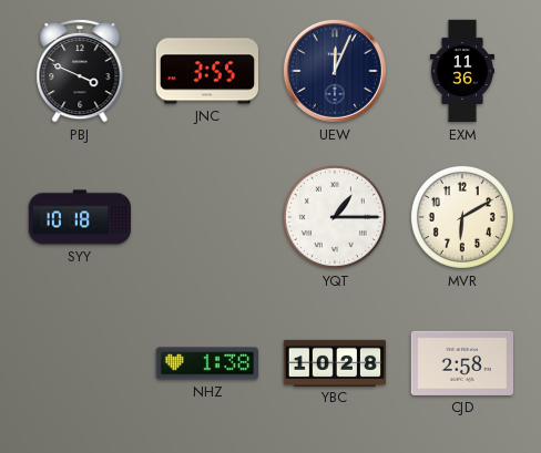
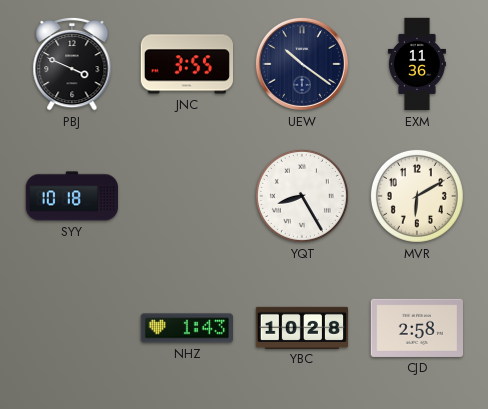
UEW: 12:04 -> 10:21
YQT: 1:15 -> 8:25
NHZ: 1:38 -> 1:43
